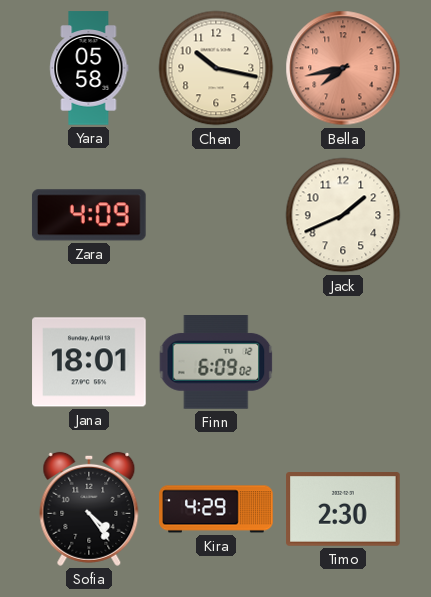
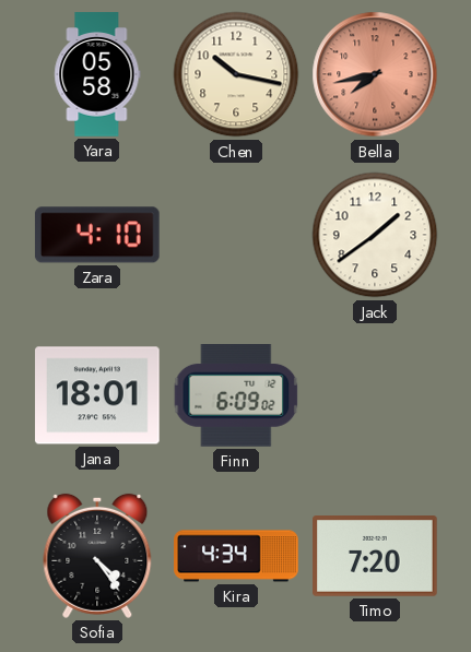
Zara: 4:09 -> 4:10
Jack: 1:41 -> 1:39
Kira: 4:29 -> 4:34
Timo: 2:30 -> 7:20
